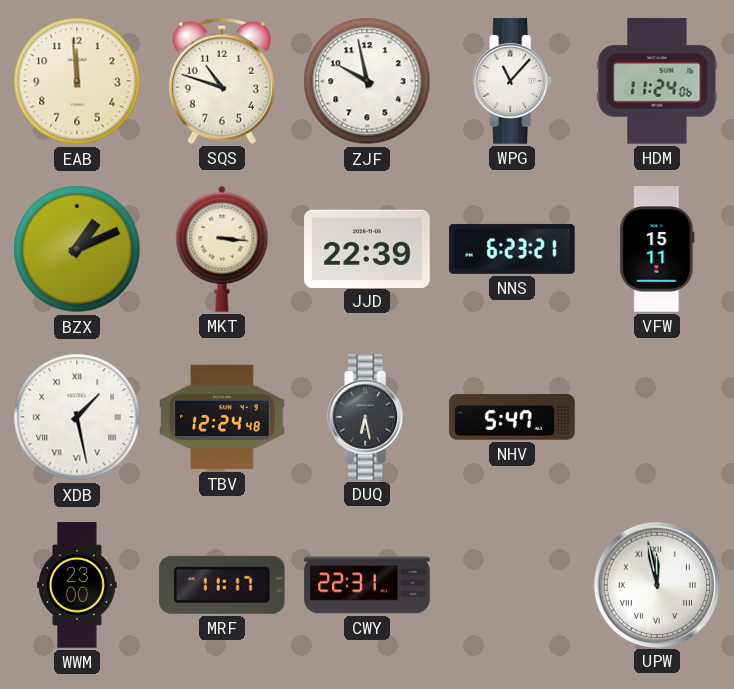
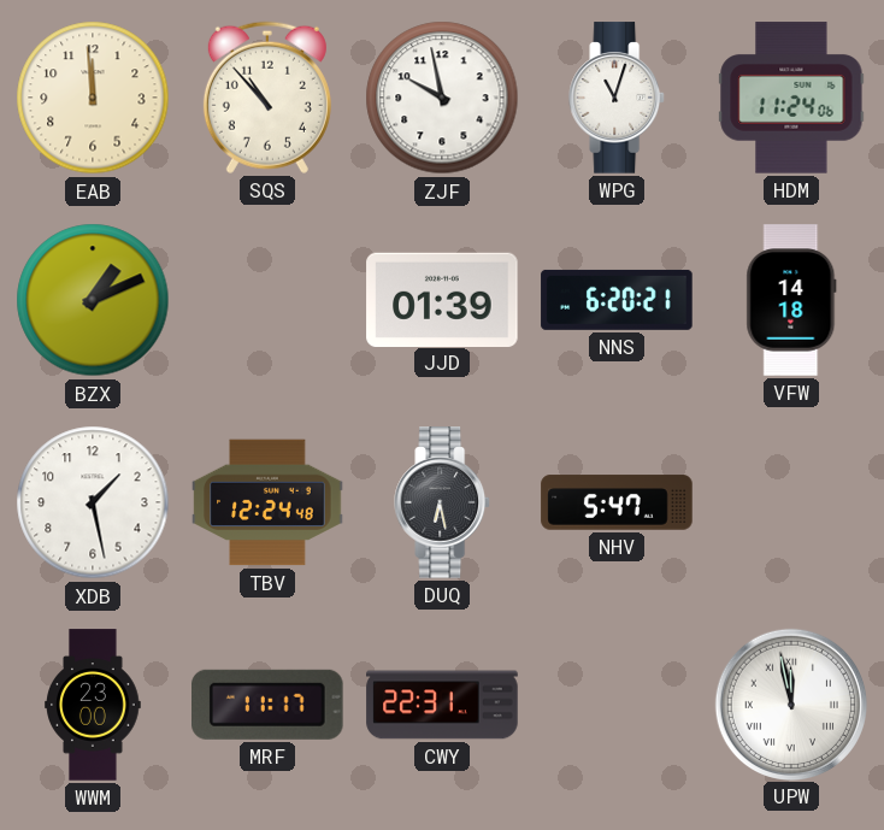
SQS: 10:48 -> 10:53
WPG: 11:07 -> 11:03
MKT: 3:16 -> none
JJD: 22:39 -> 01:39
NNS: 6:23 -> 6:20
VFW: 15:11 -> 14:18
XDB numerals: Roman -> Arabic
